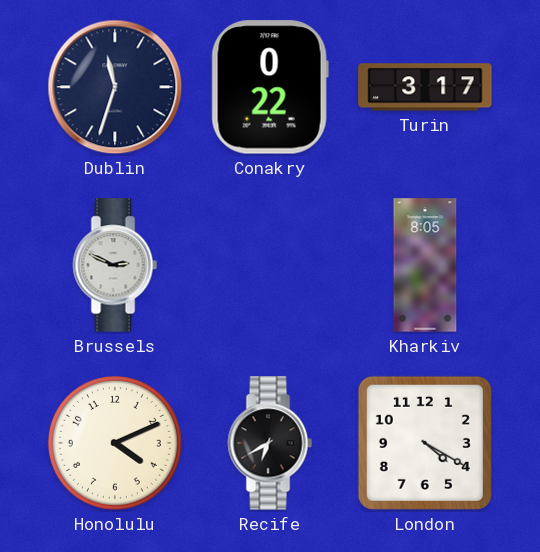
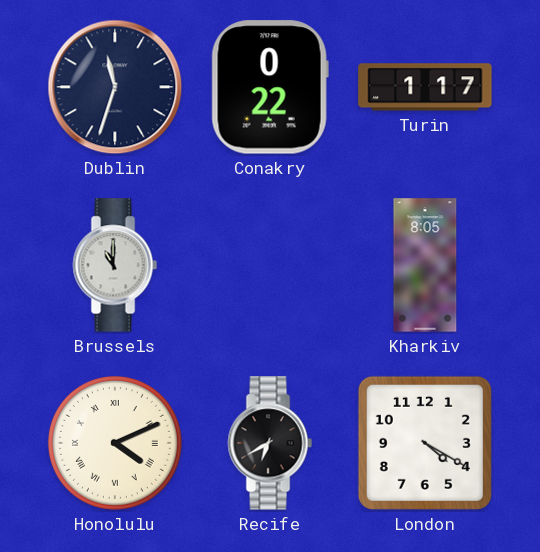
Turin: 3:17 -> 1:17
Brussels: 2:49 -> 11:00
Honolulu numerals: Arabic -> Roman
